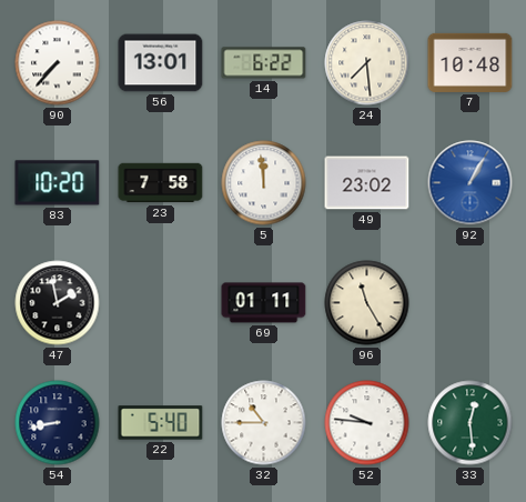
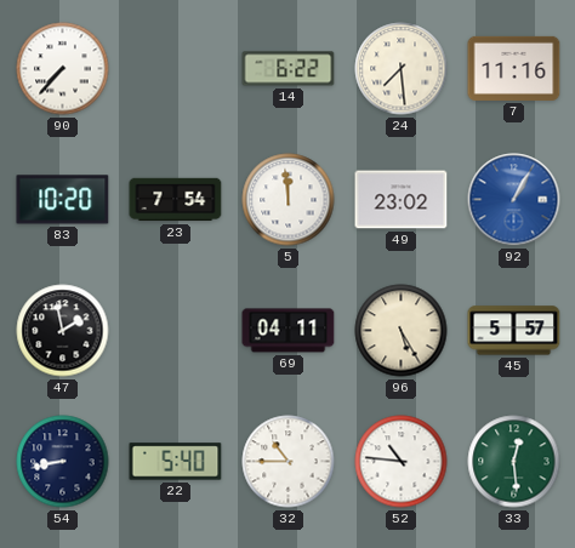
56: 13:01 -> none
7: 10:48 -> 11:16
23: 7:58 -> 7:54
69: 01:11 -> 04:11
96: 11:25 -> 5:25
45: none -> 5:57
52: 9:46 -> 10:46
